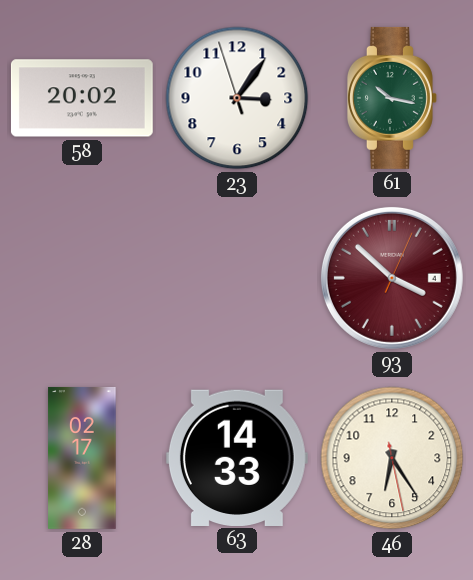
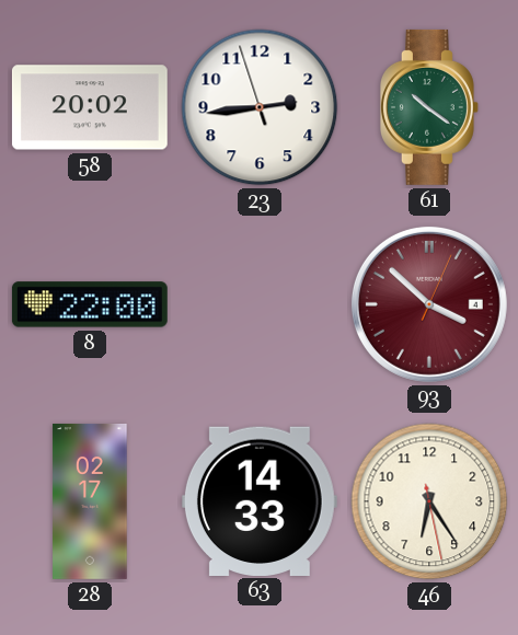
23: 3:05 -> 2:43
61: 10:17 -> 10:21
8: none -> 22:00
